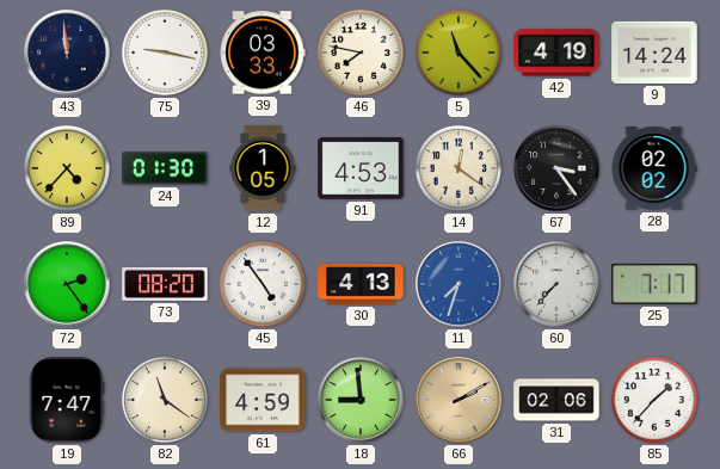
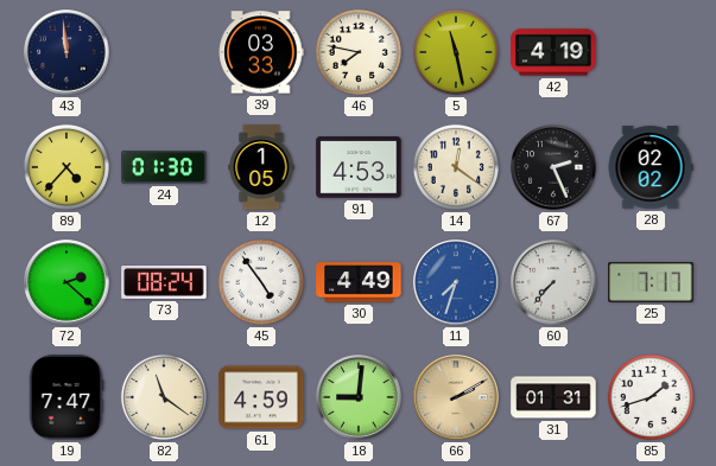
75: 9:17 -> none
5: 11:23 -> 11:28
9: 14:24 -> none
67: 3:24 -> 2:26
72: 2:24 -> 2:22
73: 08:20 -> 08:24
30: 4:13 -> 4:49
18: 8:59 -> 9:01
31: 02:06 -> 01:31
85: 1:37 -> 1:42
